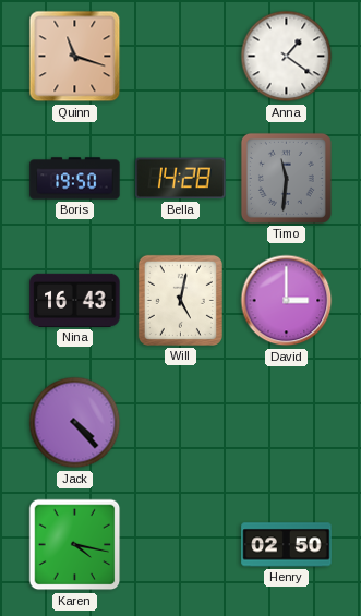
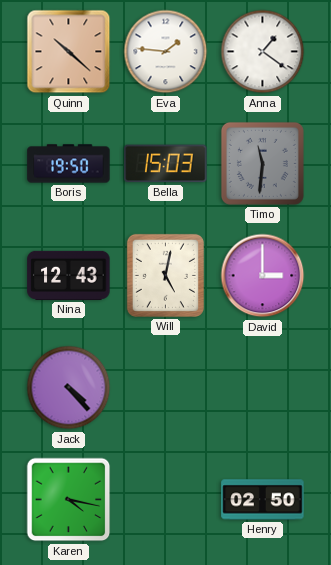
Quinn: 11:18 -> 10:22
Eva: none -> 1:46
Bella: 14:28 -> 15:03
Nina: 16:43 -> 12:43
